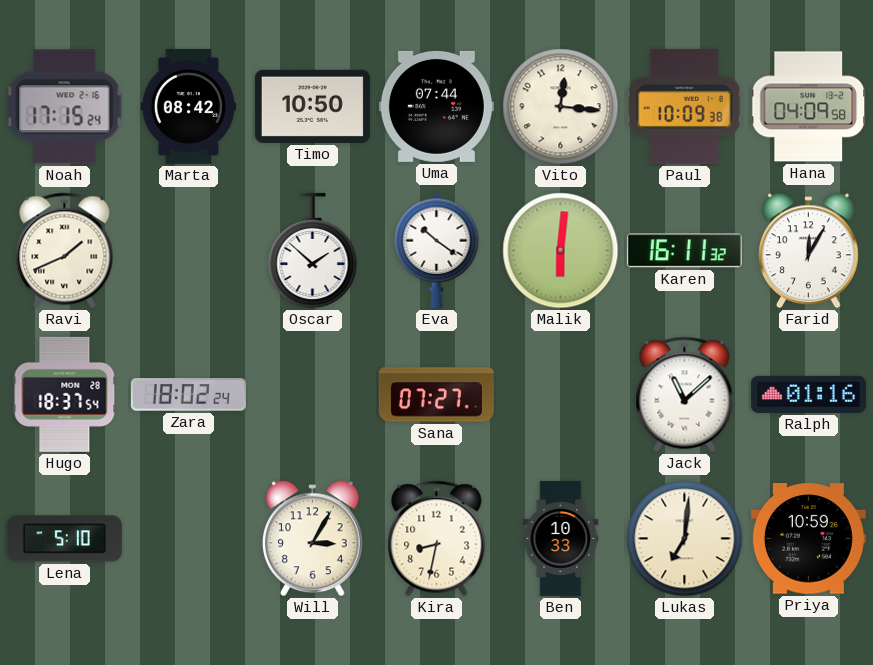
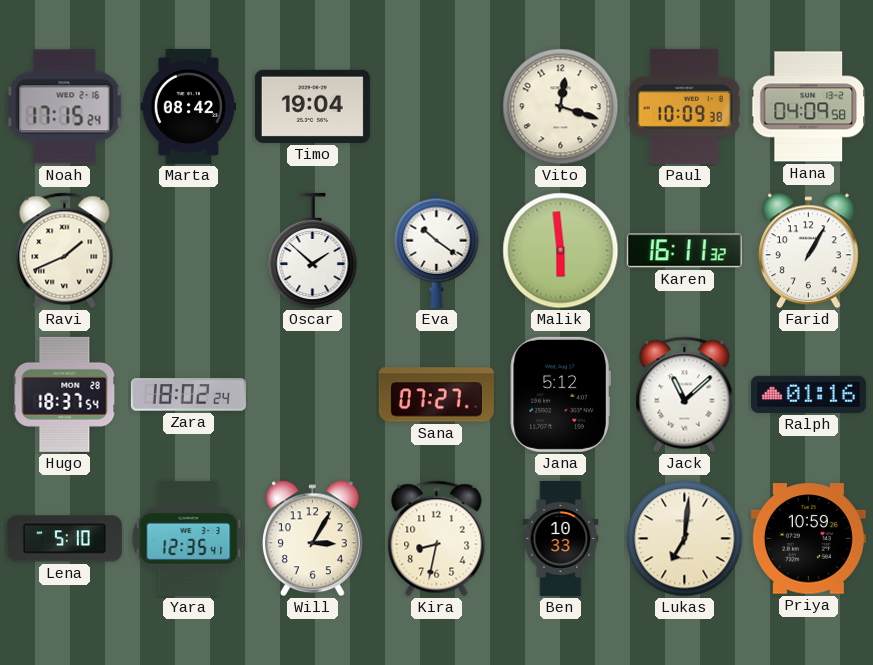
Timo: 10:50 -> 19:04
Uma: 07:44 -> none
Vito: 12:16 -> 12:18
Malik: 6:01 -> 5:59
Farid: 12:05 -> 1:05
Jana: none -> 5:12
Yara: none -> 12:35
